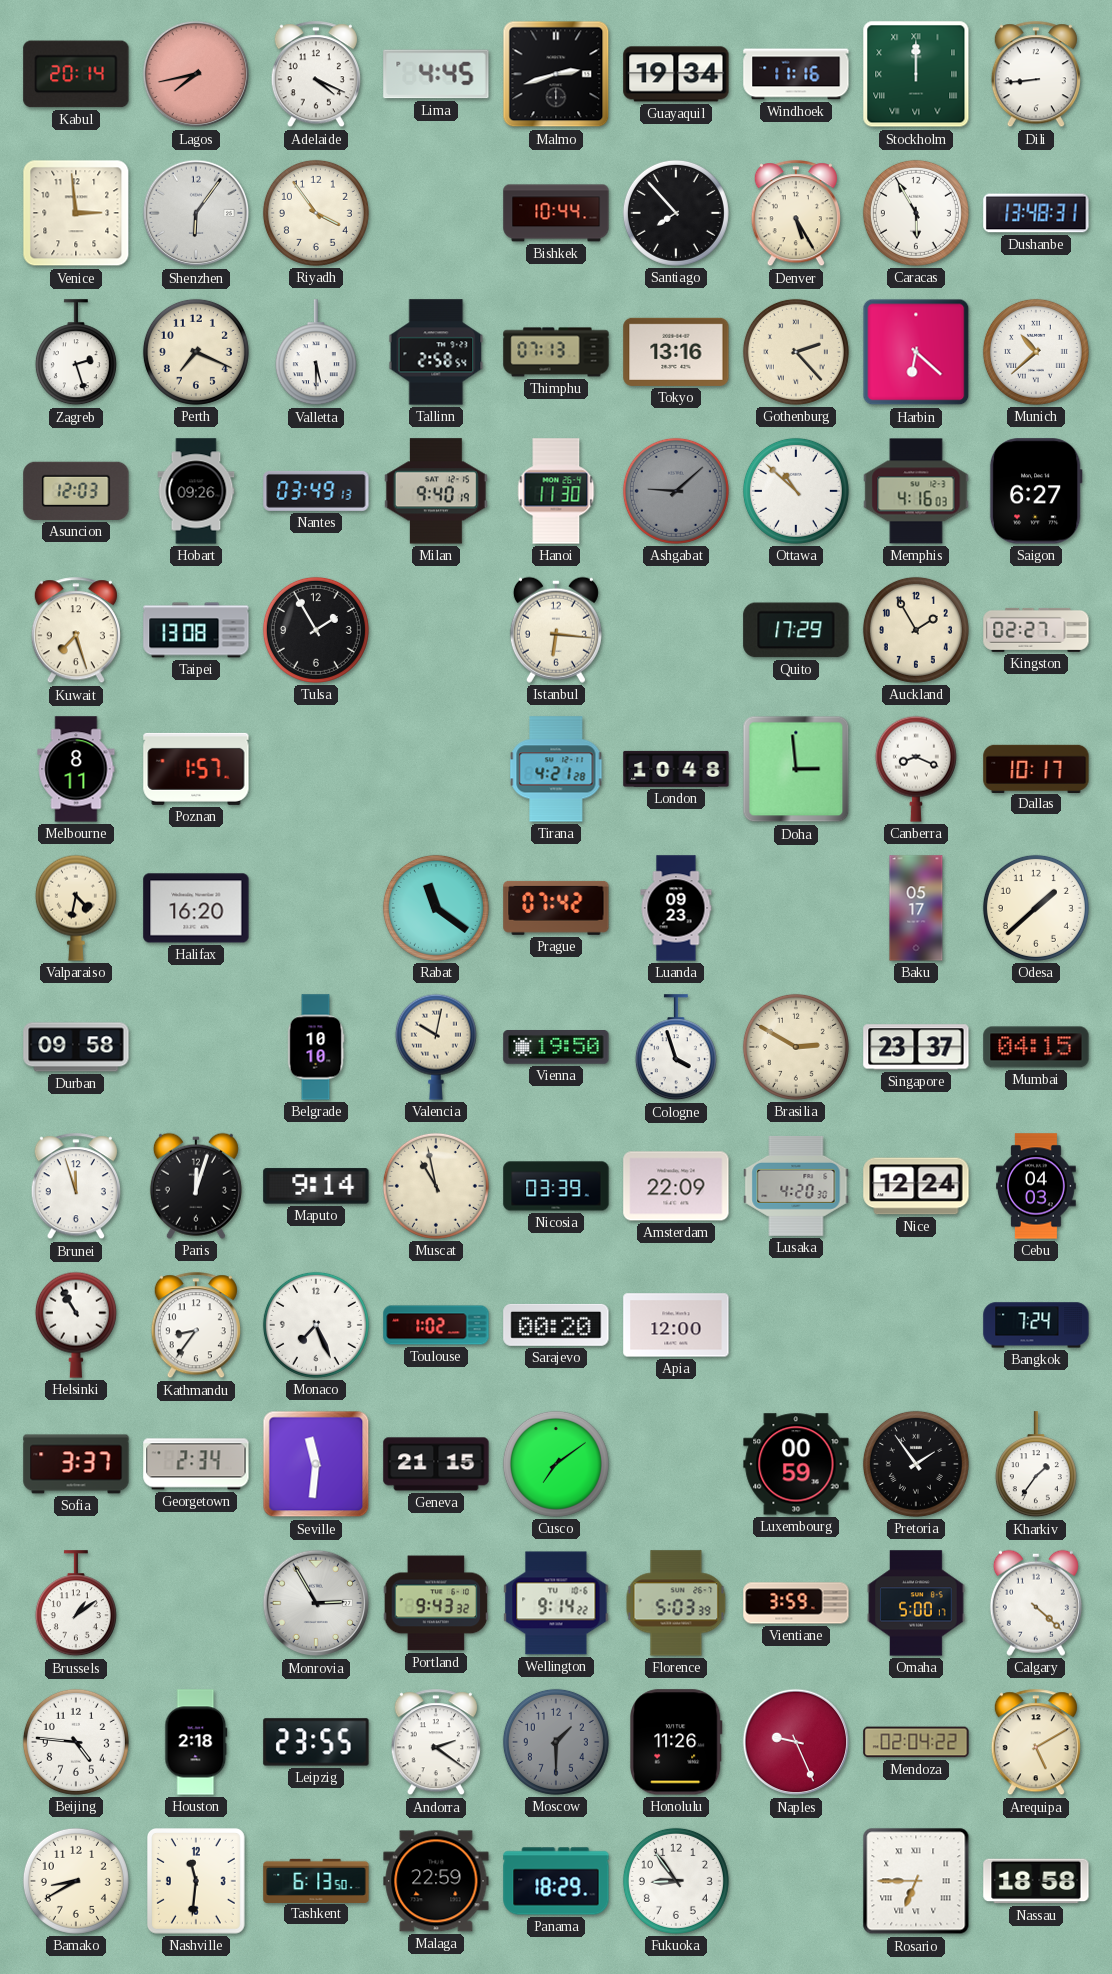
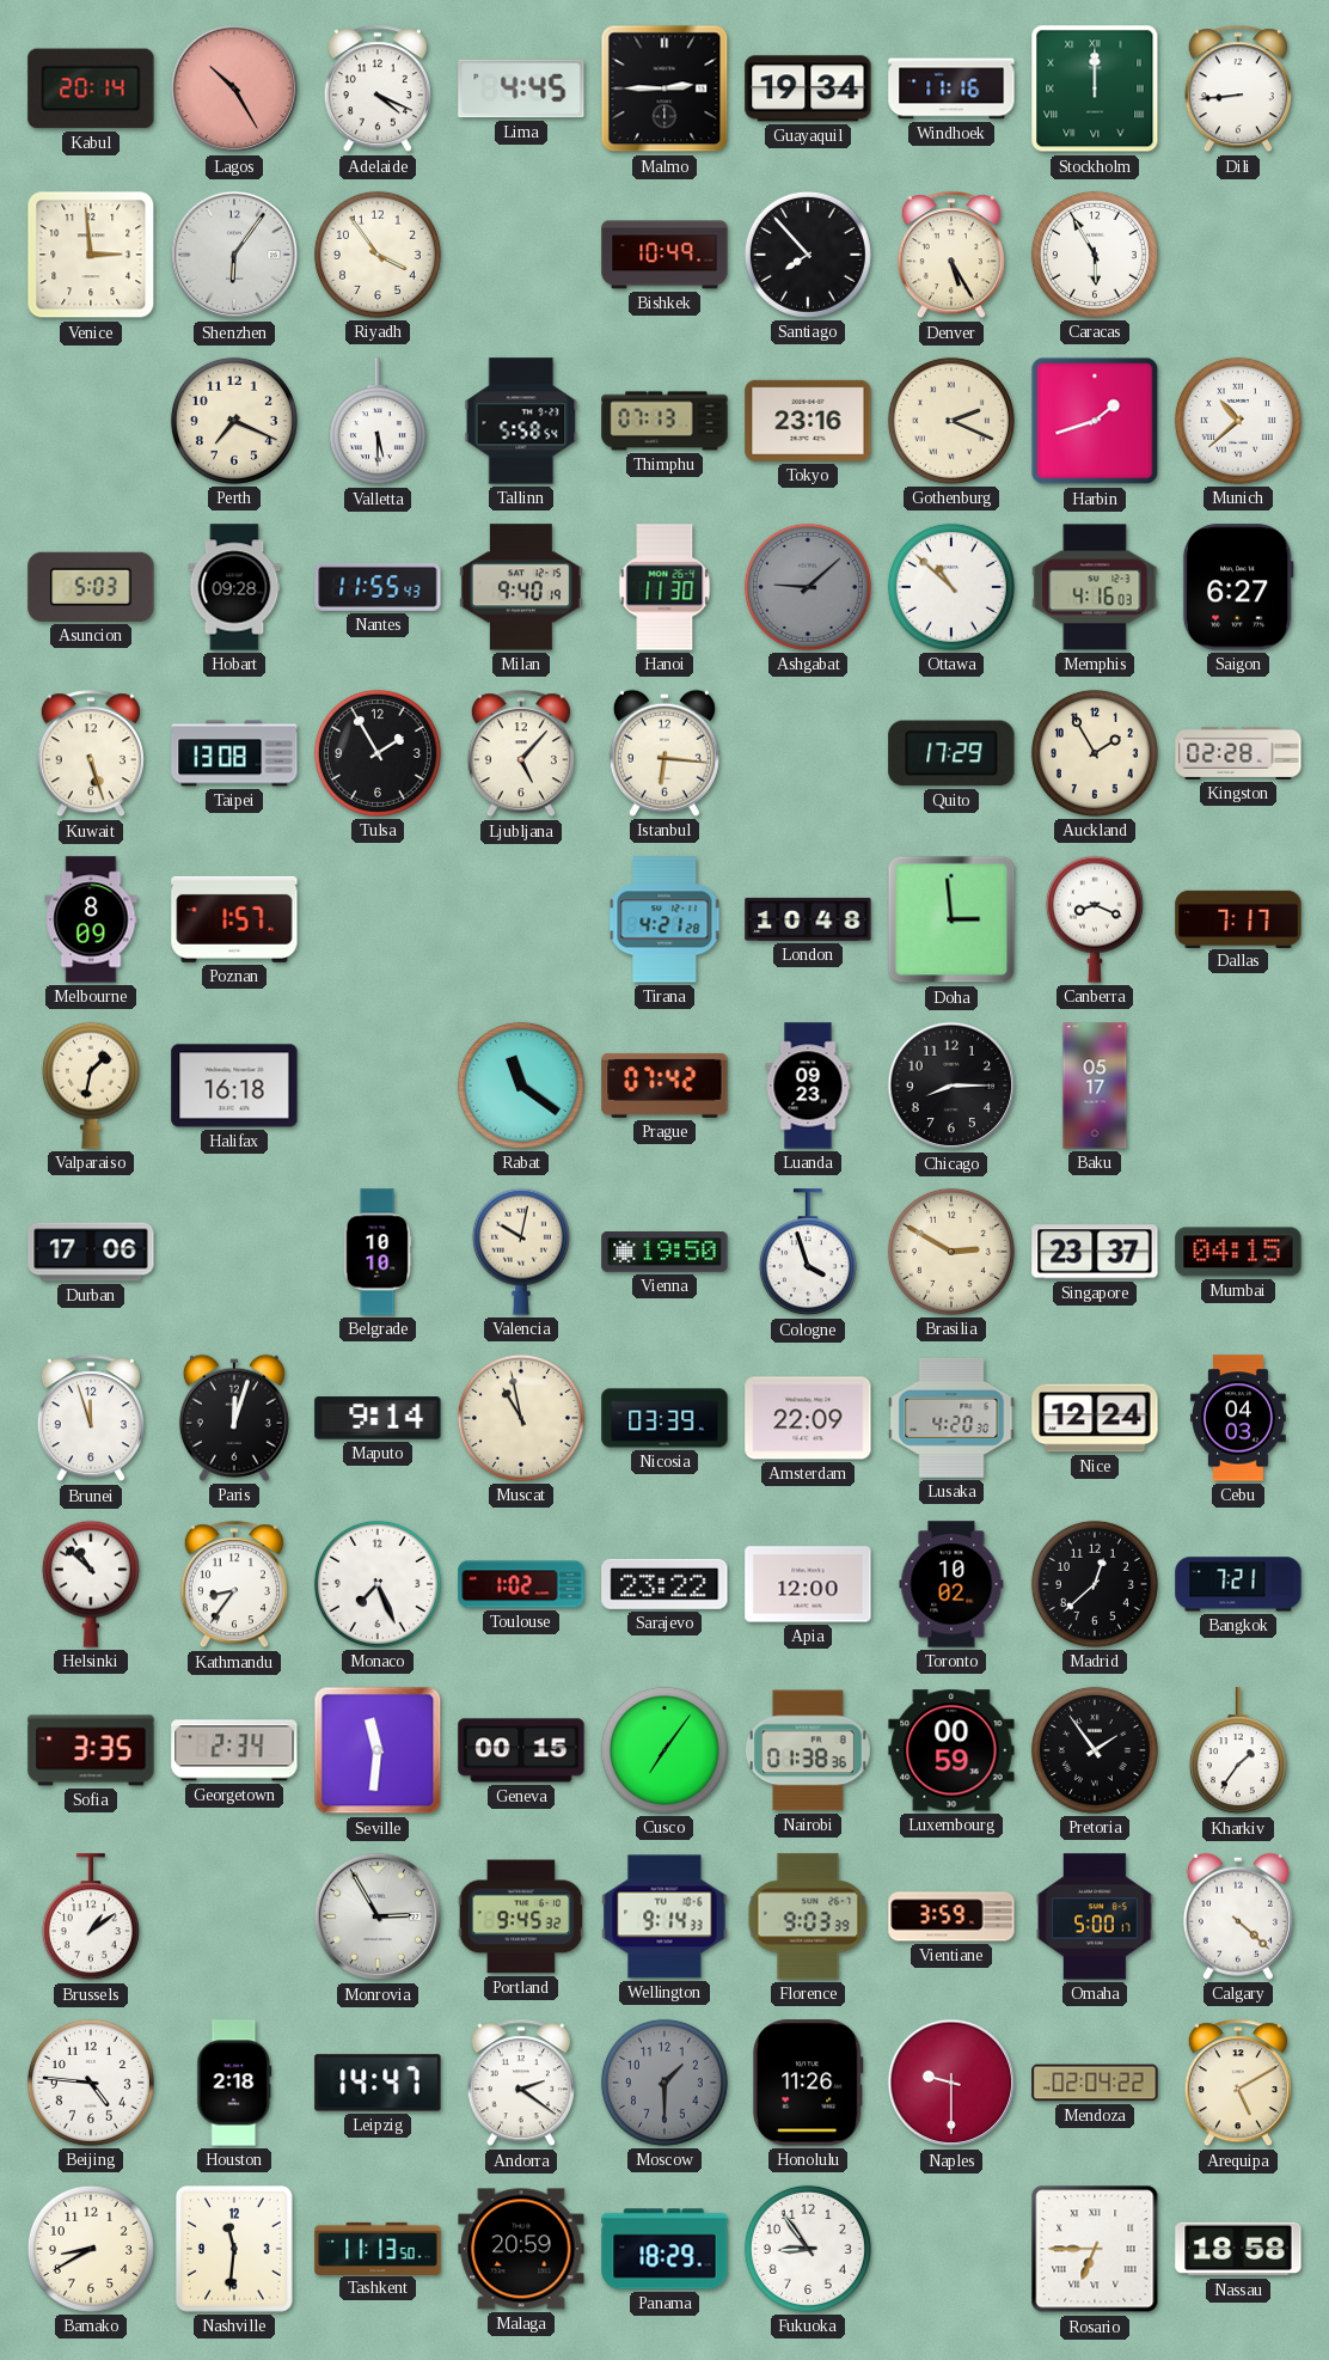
Lagos: 7:43 -> 10:25
Malmo: 2:42 -> 2:45
Bishkek: 10:44 -> 10:49
Dushanbe: 13:48 -> none
Zagreb: 2:27 -> none
Tallinn: 2:58 -> 5:58
Tokyo: 13:16 -> 23:16
Gothenburg: 2:23 -> 2:19
Harbin: 6:22 -> 1:42
Asuncion: 12:03 -> 5:03
Hobart: 09:26 -> 09:28
Nantes: 03:49 -> 11:55
Kuwait: 7:27 -> 5:27
Ljubljana: none -> 5:07
Kingston: 02:27 -> 02:28
Melbourne: 8:11 -> 8:09
Dallas: 10:17 -> 7:17
Valparaiso: 4:32 -> 1:32
Halifax: 16:20 -> 16:18
Chicago: none -> 8:15
Odesa: 1:38 -> none
Durban: 09:58 -> 17:06
Helsinki: 10:55 -> 10:52
Sarajevo: 00:20 -> 23:22
Toronto: none -> 10:02
Madrid: none -> 12:38
Bangkok: 7:24 -> 7:21
Sofia: 3:37 -> 3:35
Geneva: 21:15 -> 00:15
Cusco: 7:09 -> 7:06
Nairobi: none -> 01:38
Portland: 9:43 -> 9:45
Wellington: 9:14:22 -> 9:14:33
Florence: 5:03 -> 9:03
Leipzig: 23:55 -> 14:47
Naples: 9:26 -> 9:30
Tashkent: 6:13 -> 11:13
Malaga: 22:59 -> 20:59
